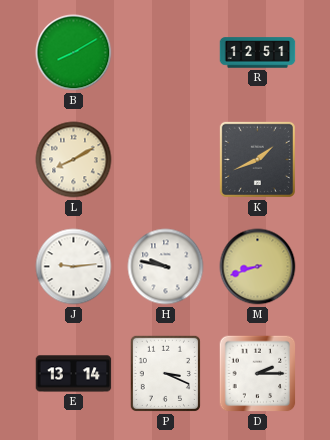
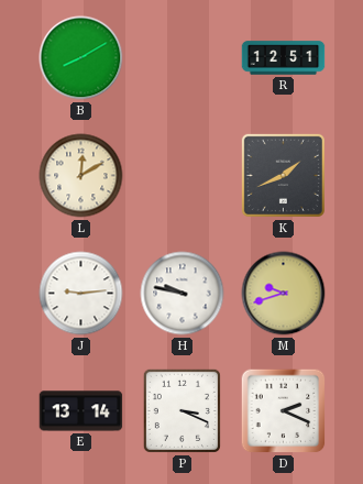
L: 8:10 -> 12:10
M: 8:42 -> 9:42
D: 2:15 -> 2:19
